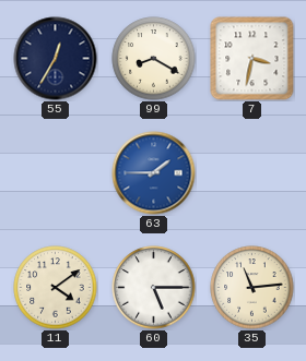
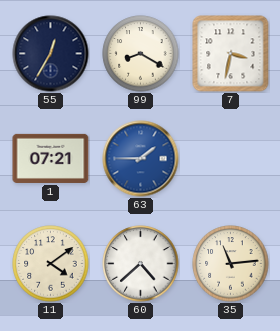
1: none -> 07:21
60: 5:15 -> 4:38
